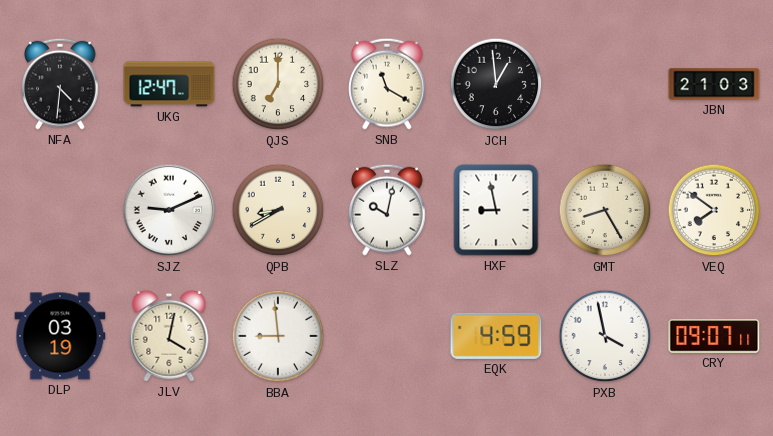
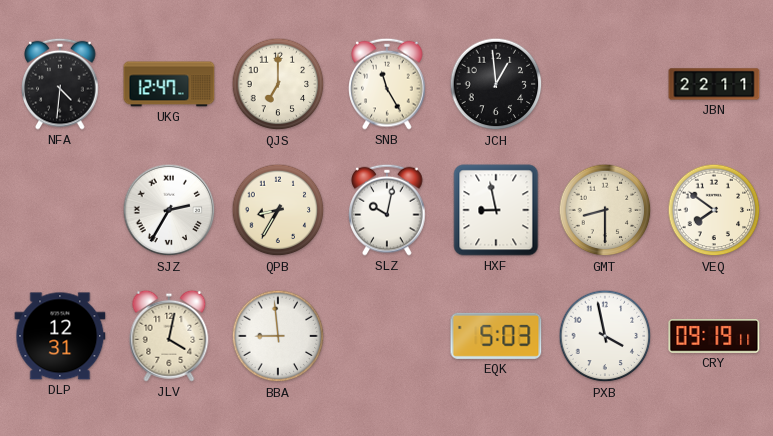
SNB: 11:20 -> 11:25
JBN: 21:03 -> 22:11
SJZ: 9:11 -> 2:35
QPB: 8:40 -> 8:35
GMT: 8:25 -> 8:30
DLP: 03:19 -> 12:31
EQK: 4:59 -> 5:03
CRY: 09:07 -> 09:19
